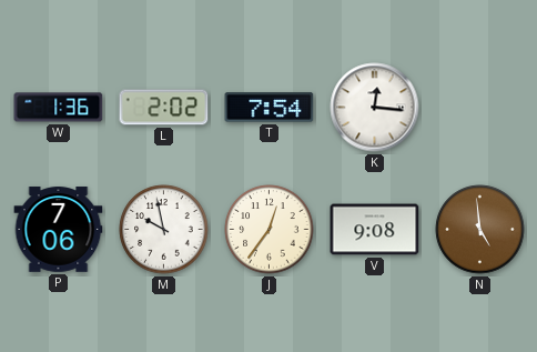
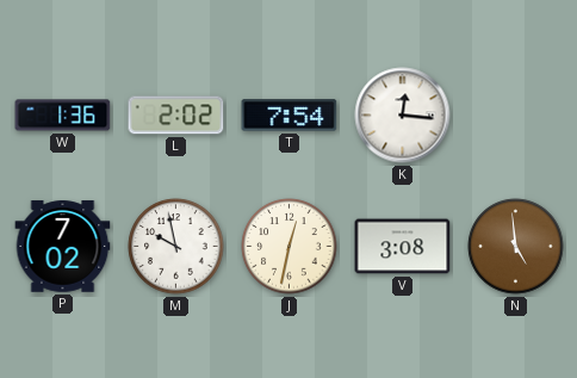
P: 7:06 -> 7:02
J: 12:36 -> 12:32
V: 9:08 -> 3:08
